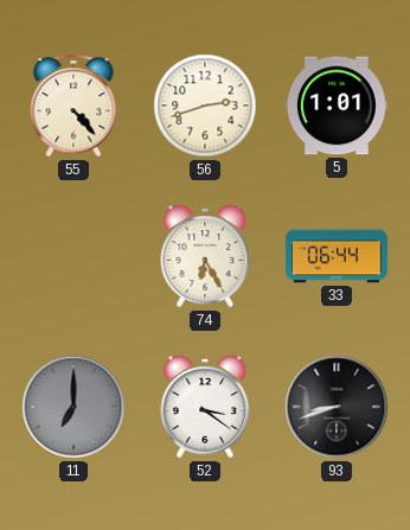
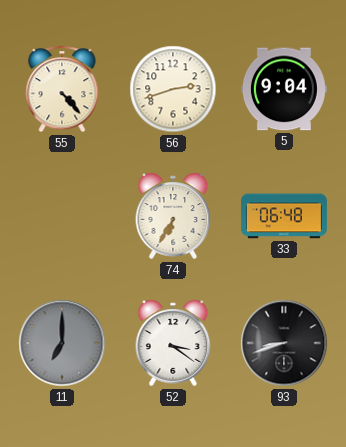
5: 1:01 -> 9:04
74: 6:25 -> 6:35
33: 06:44 -> 06:48
